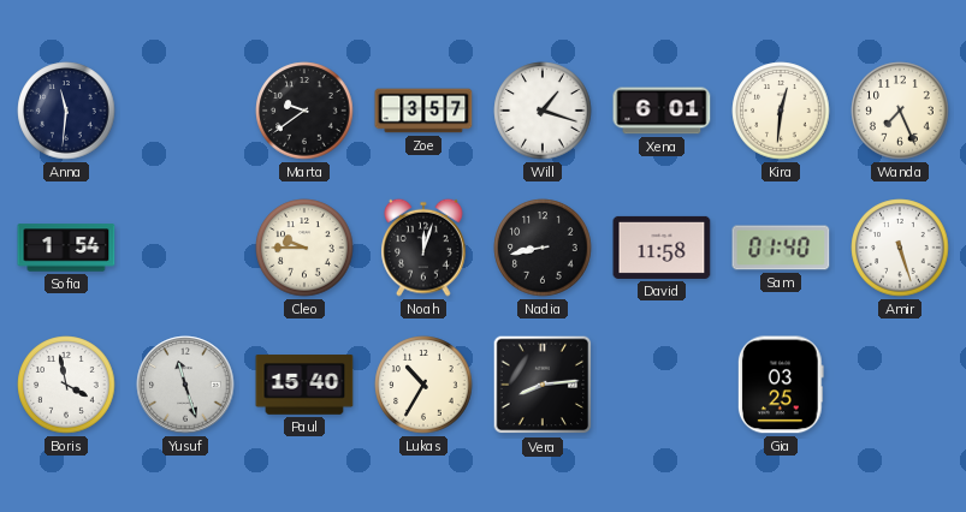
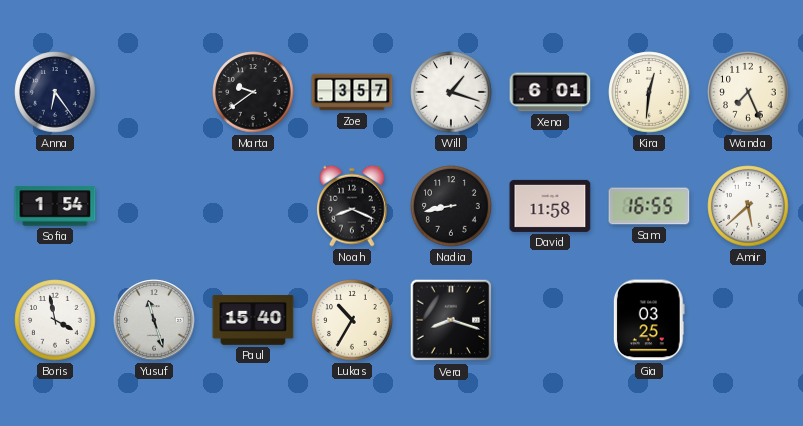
Anna: 11:31 -> 6:24
Cleo: 9:45 -> none
Noah: 12:03 -> 8:19
Sam: 01:40 -> 16:55
Amir: 5:27 -> 5:38
Vera: 8:14 -> 8:18
